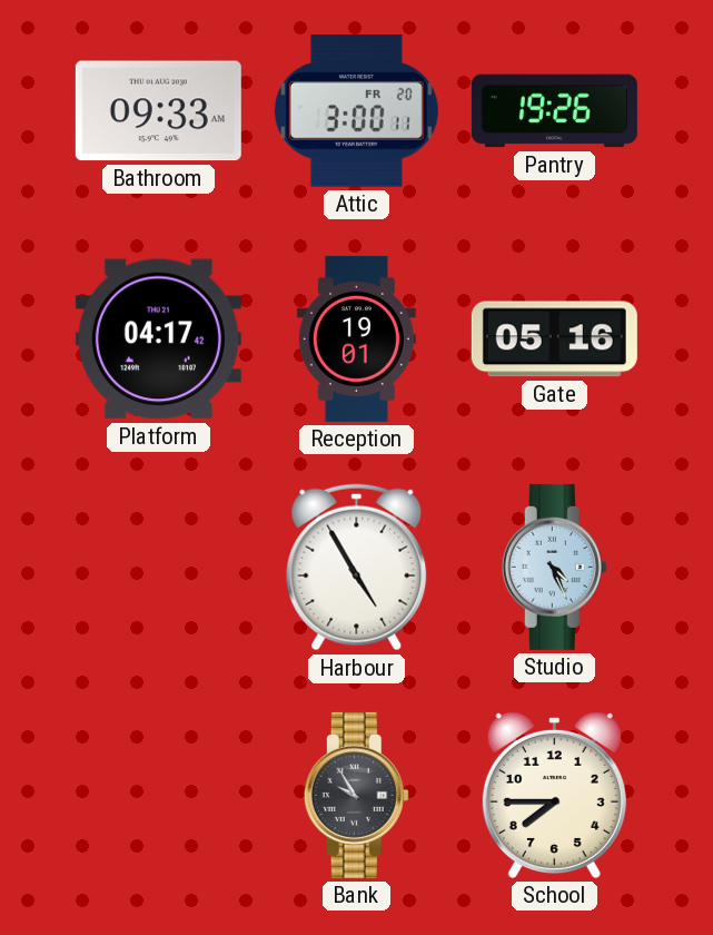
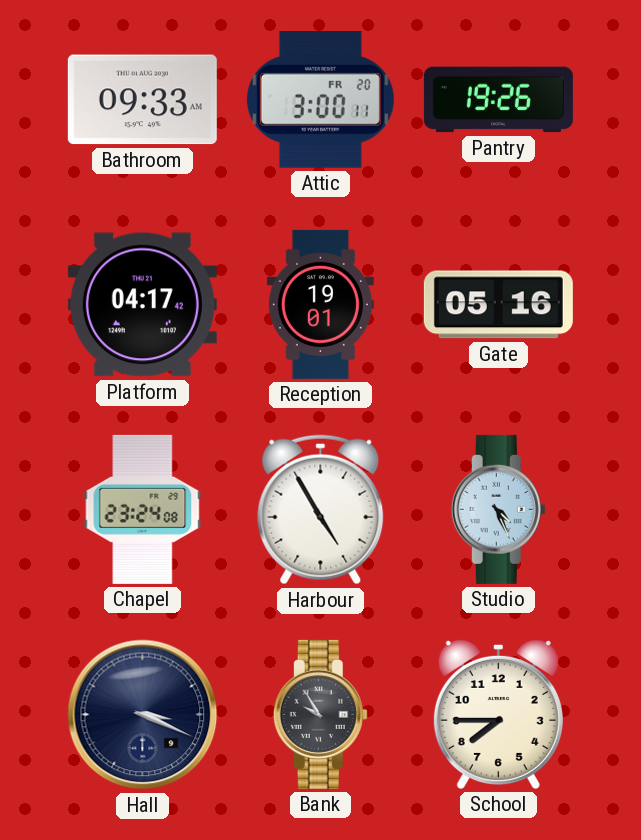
Chapel: none -> 23:24
Hall: none -> 3:19
